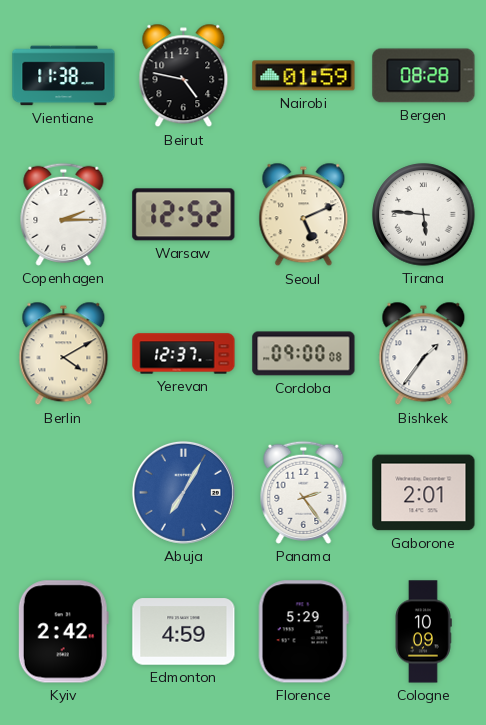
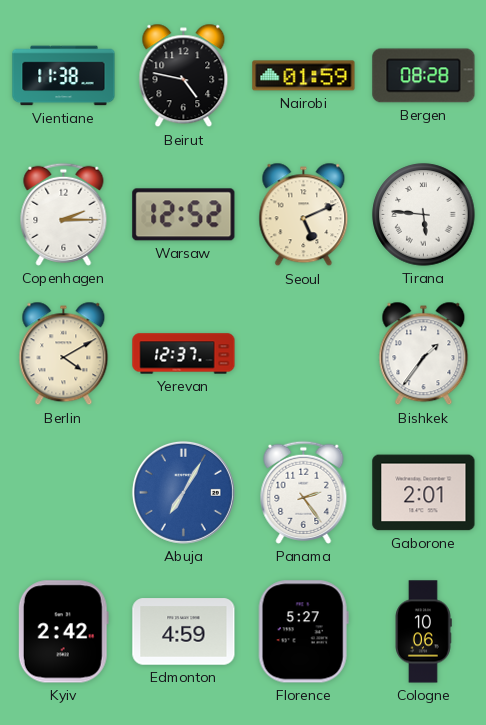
Cordoba: 09:00 -> none
Florence: 5:29 -> 5:27
Cologne: 10:09 -> 10:06
